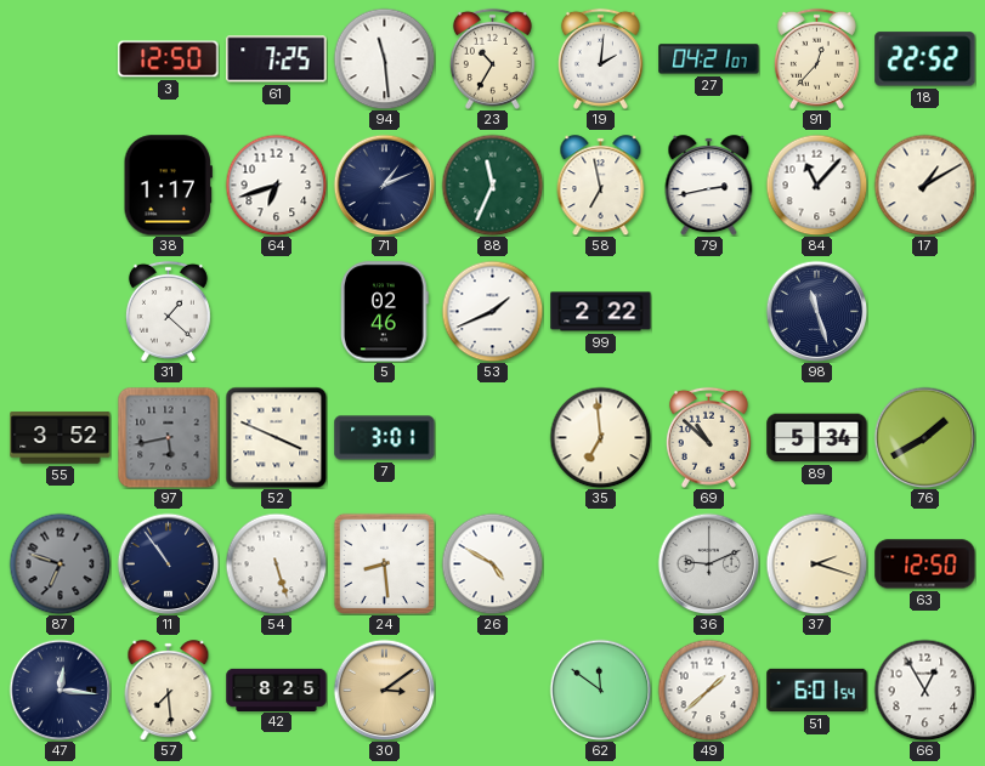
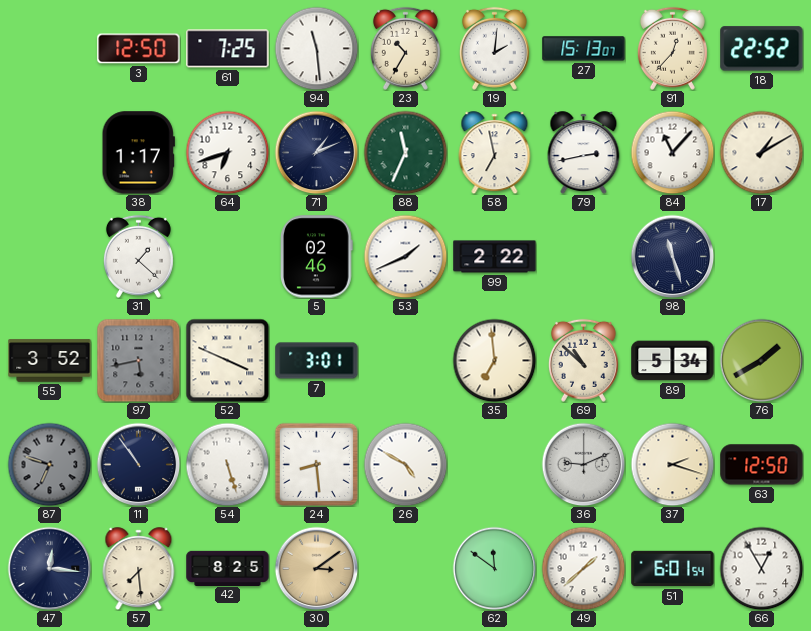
27: 04:21 -> 15:13
